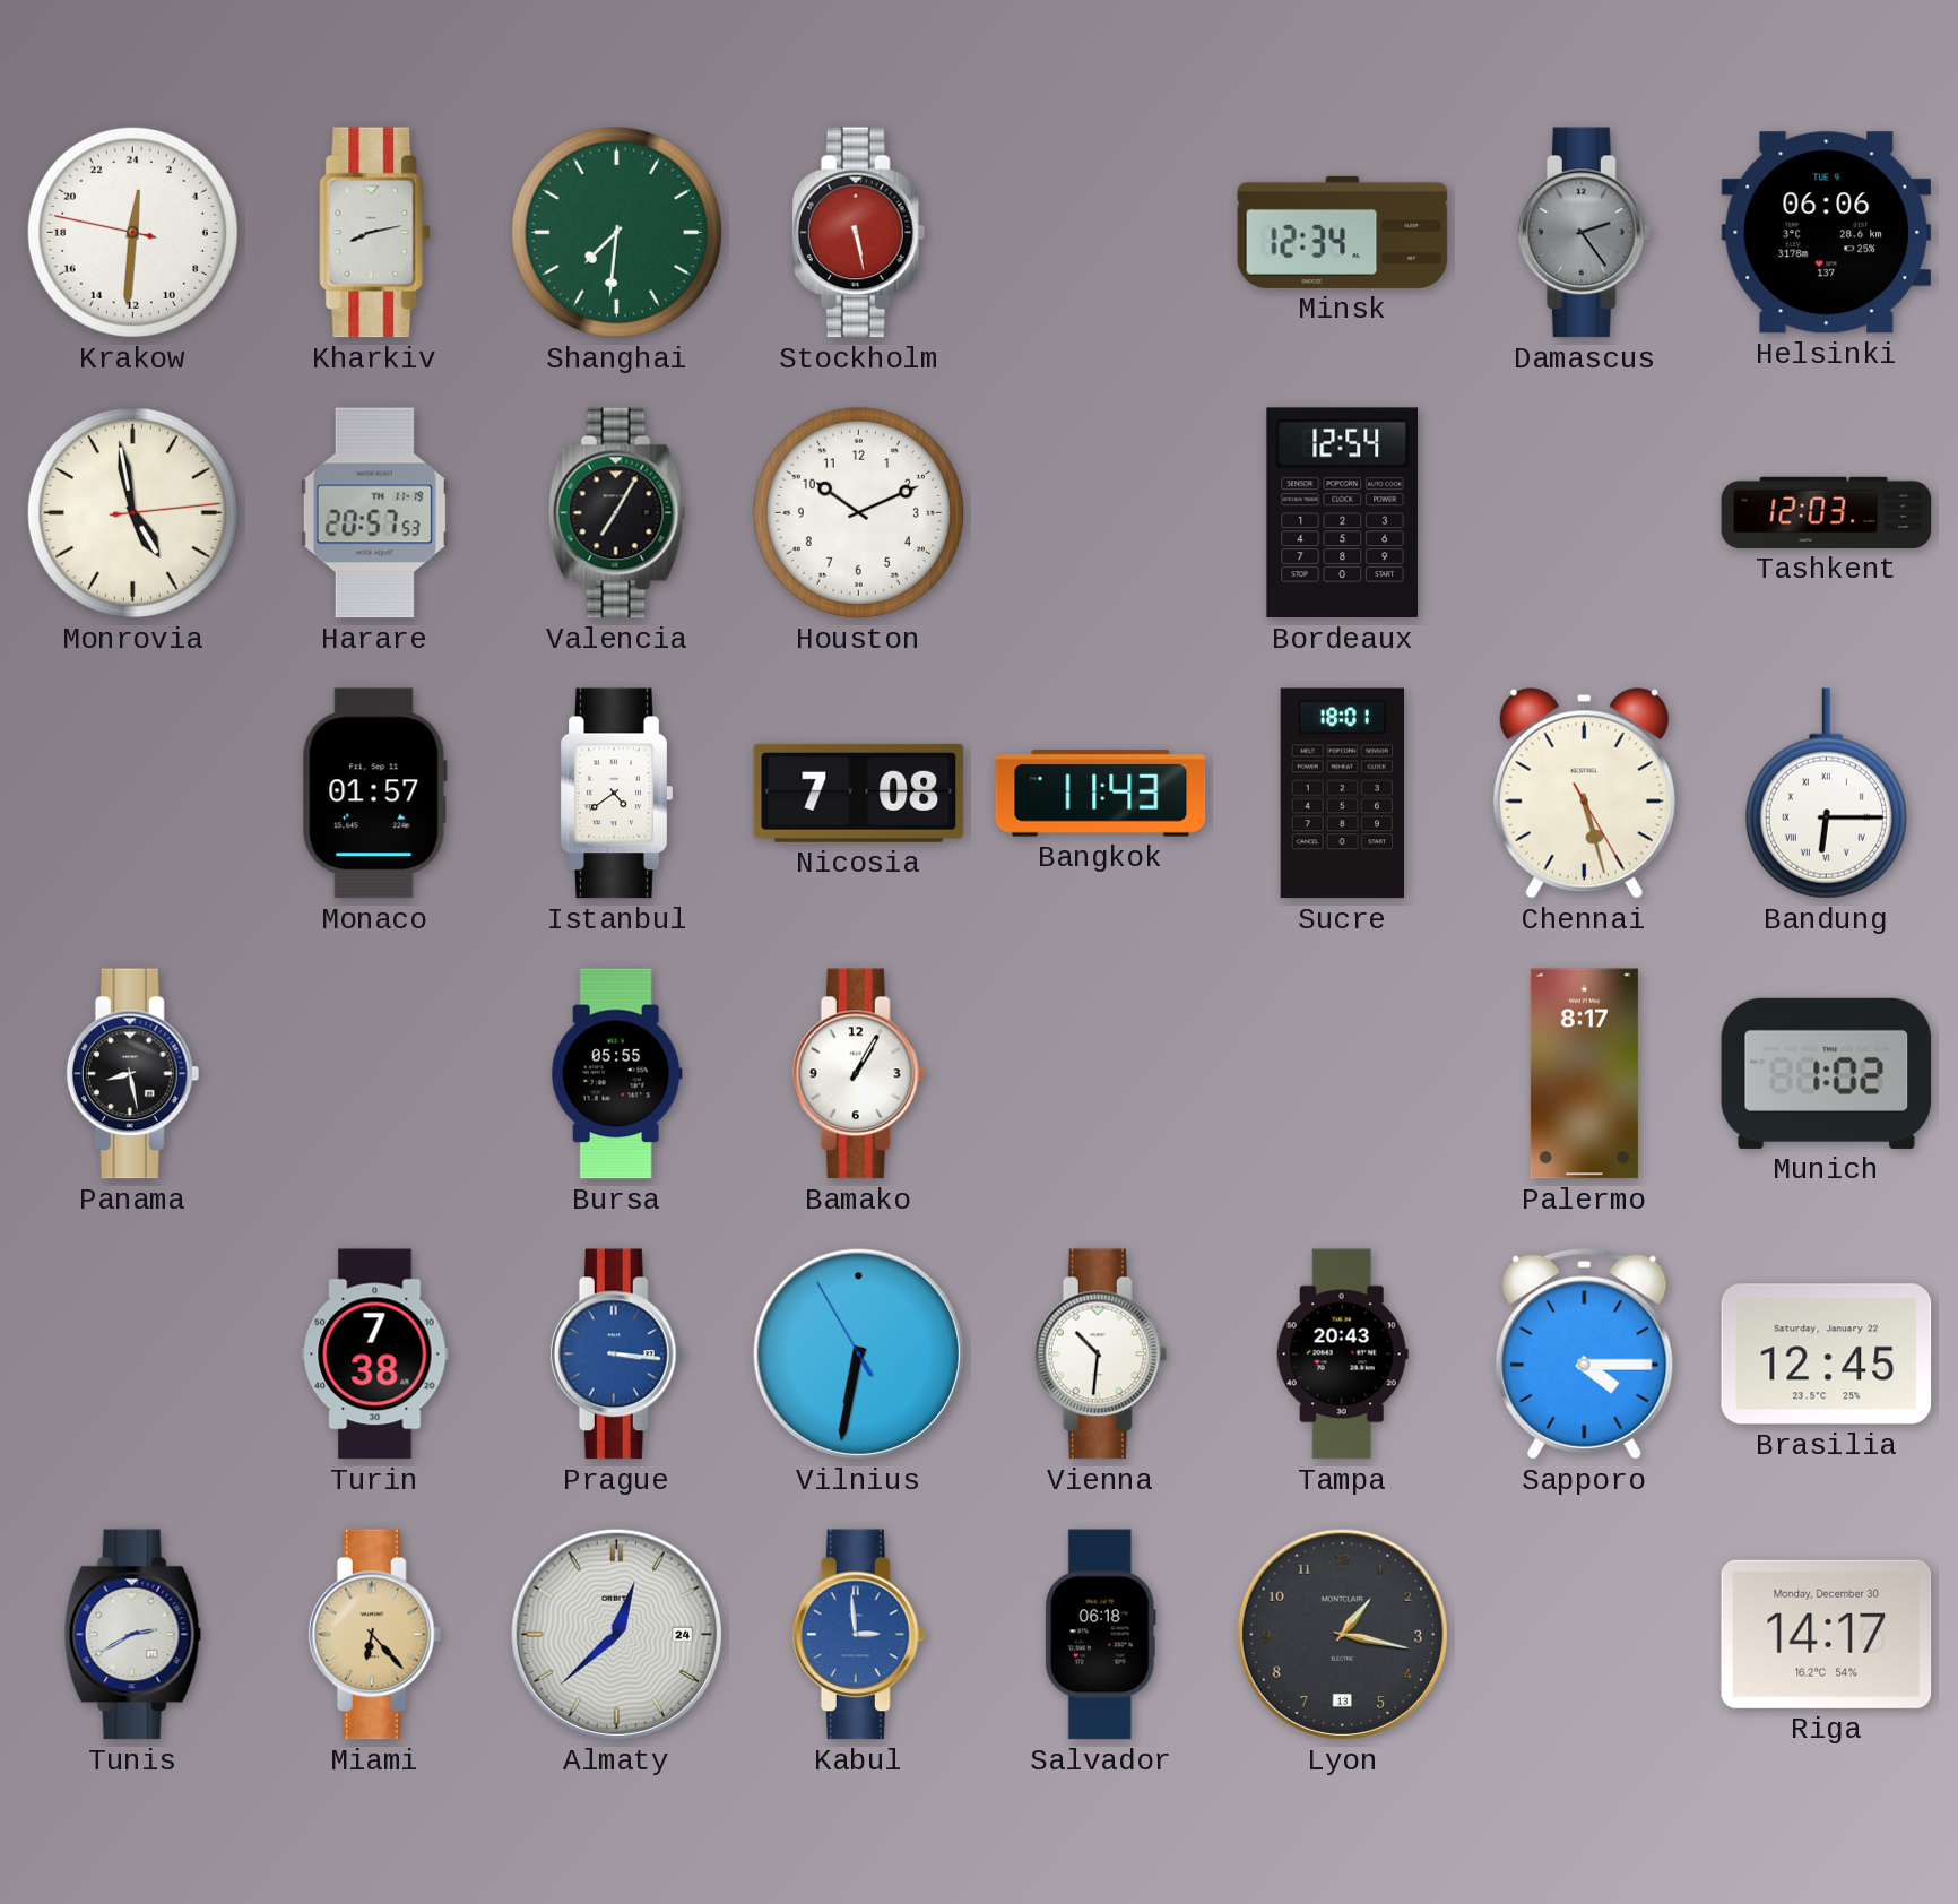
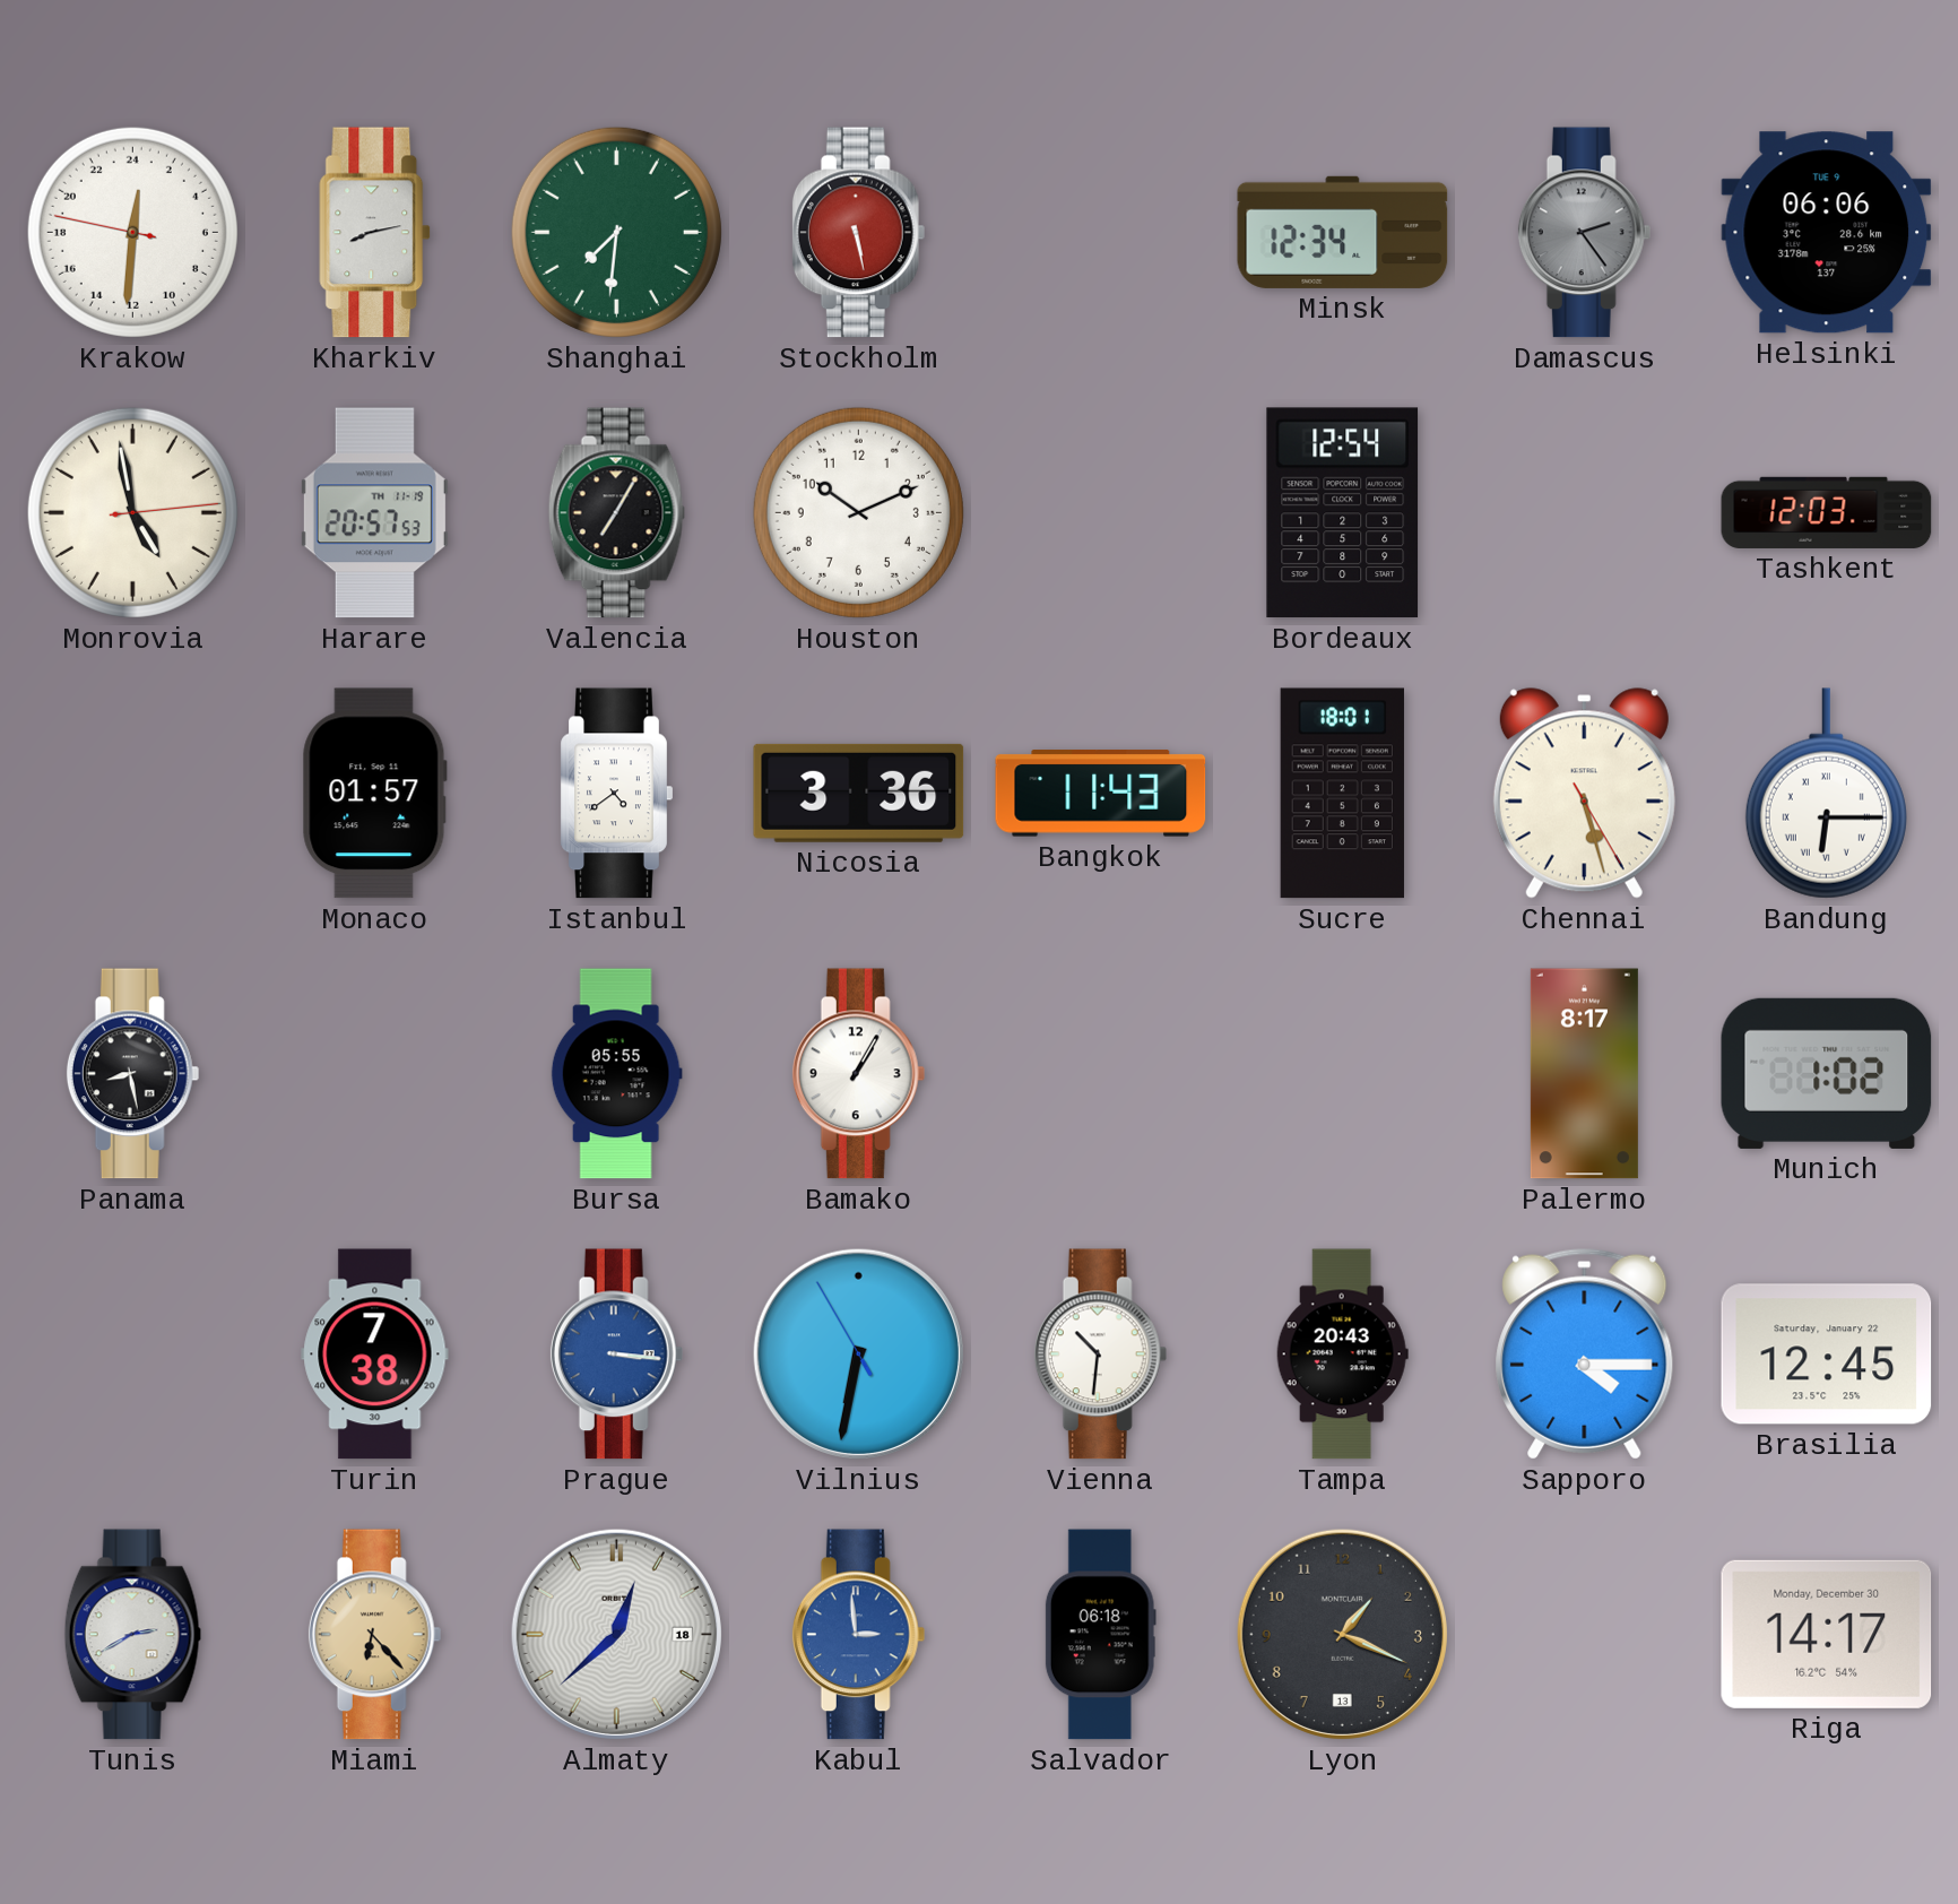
Nicosia: 7:08 -> 3:36
Almaty date: 24 -> 18
Lyon: 1:17 -> 1:19
